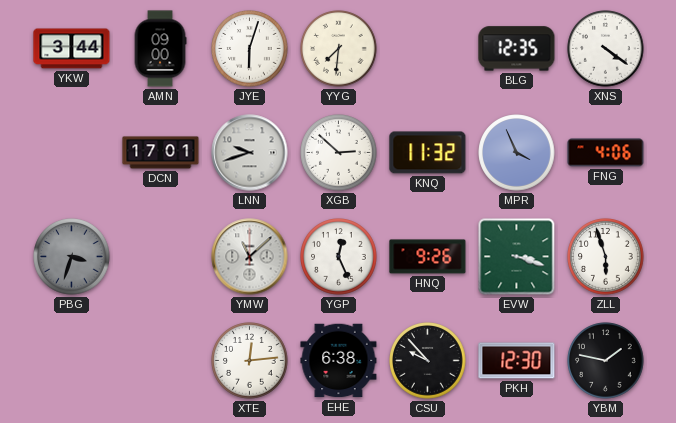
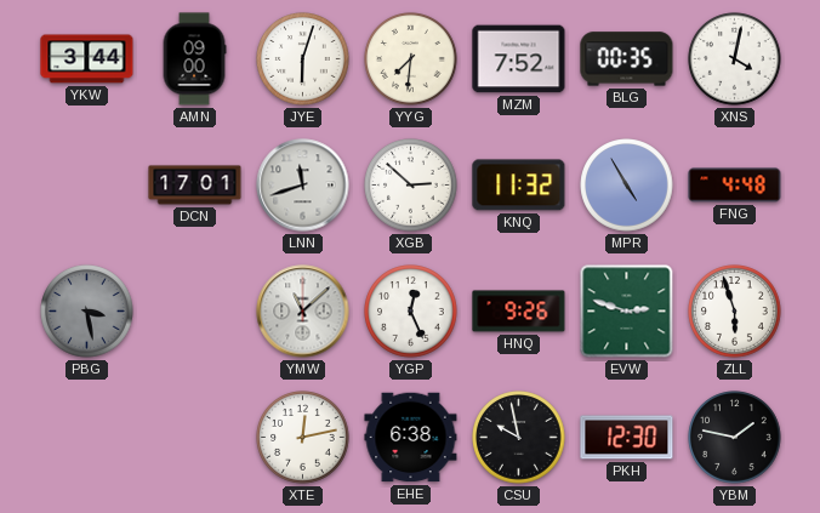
MZM: none -> 7:52
BLG: 12:35 -> 00:35
XNS: 4:21 -> 4:02
LNN: 9:42 -> 11:42
MPR: 3:56 -> 4:55
FNG: 4:06 -> 4:48
PBG: 3:33 -> 3:28
EVW: 3:18 -> 2:48
XTE: 12:14 -> 12:13
CSU: 9:53 -> 9:58
